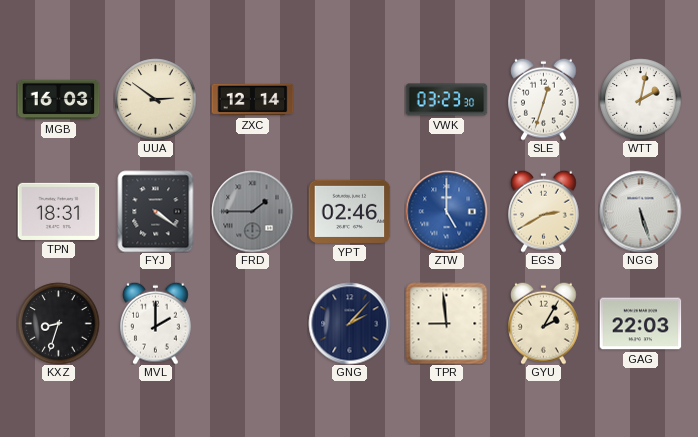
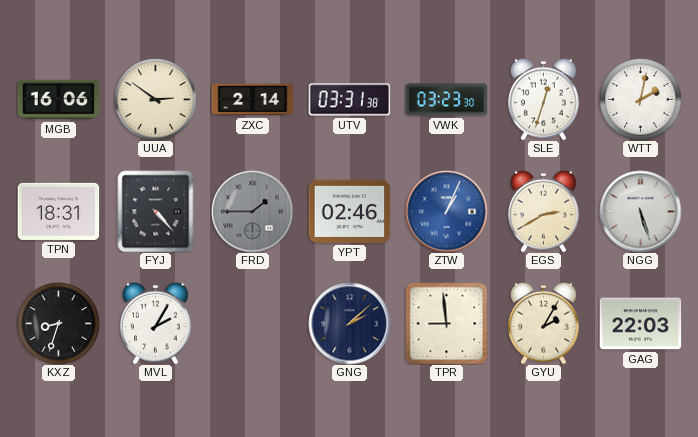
MGB: 16:03 -> 16:06
ZXC: 12:14 -> 2:14
UTV: none -> 03:31
FYJ: 4:21 -> 4:23
ZTW: 5:00 -> 1:04
MVL: 2:00 -> 2:05
GNG: 2:07 -> 2:08
